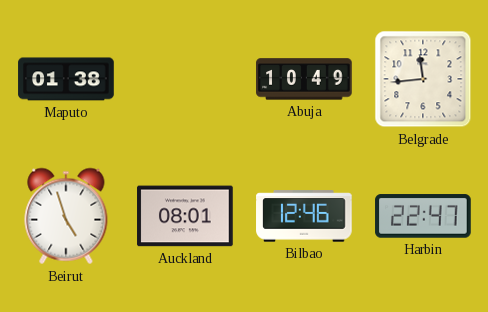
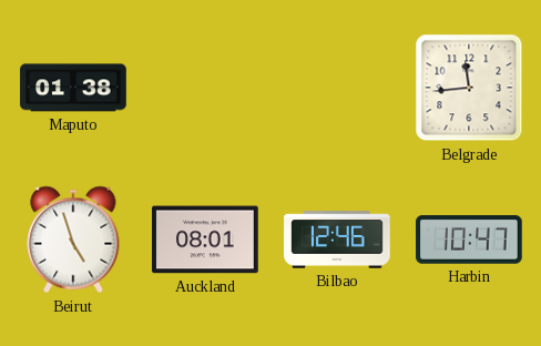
Abuja: 10:49 -> none
Harbin: 22:47 -> 10:47
